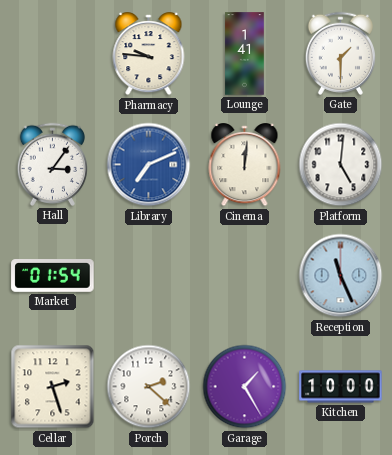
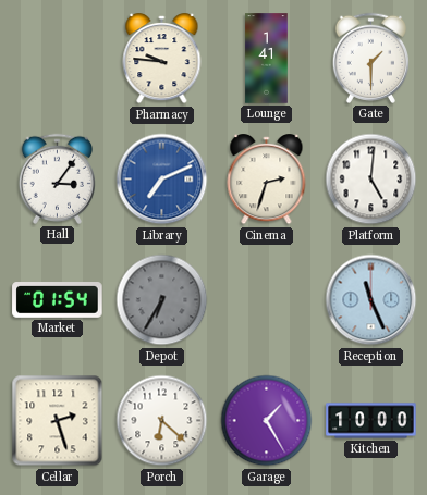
Cinema: 12:01 -> 2:33
Depot: none -> 6:35
Porch: 2:22 -> 6:22
